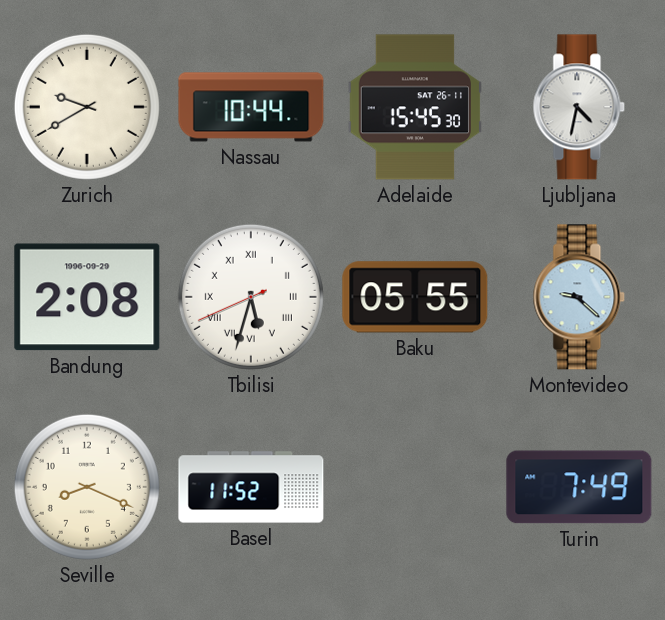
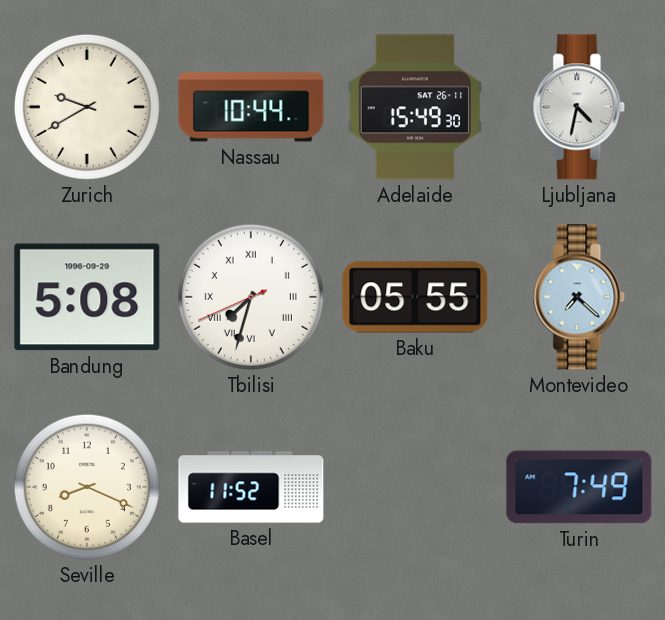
Adelaide: 15:45 -> 15:49
Bandung: 2:08 -> 5:08
Tbilisi: 5:32 -> 7:32
Montevideo: 9:22 -> 7:22
